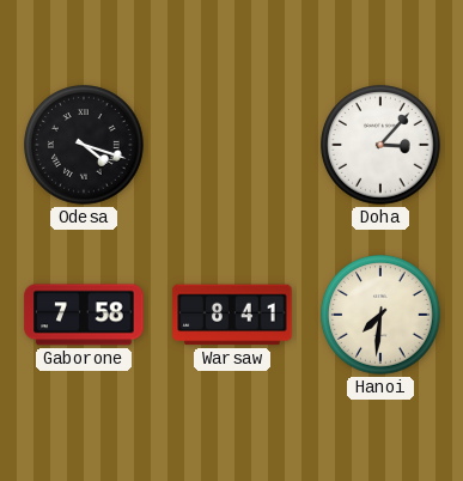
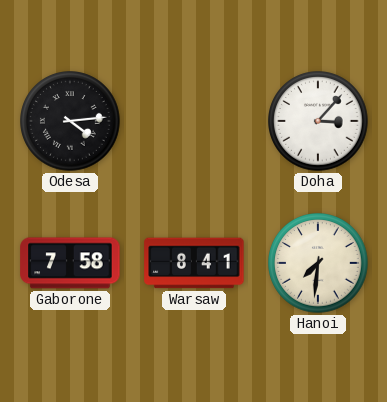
Odesa: 4:18 -> 4:14
